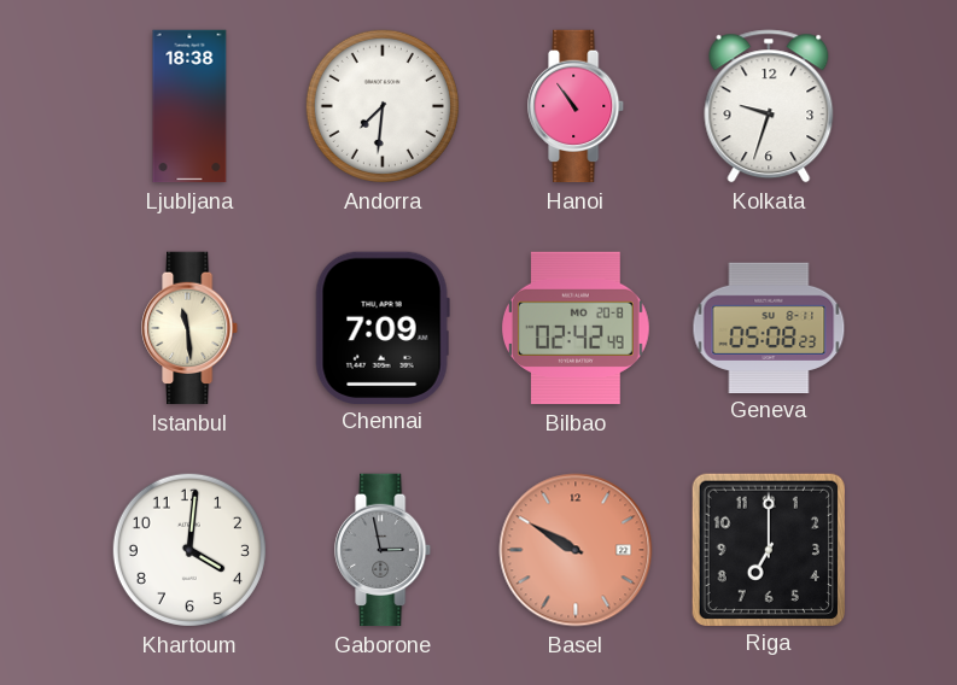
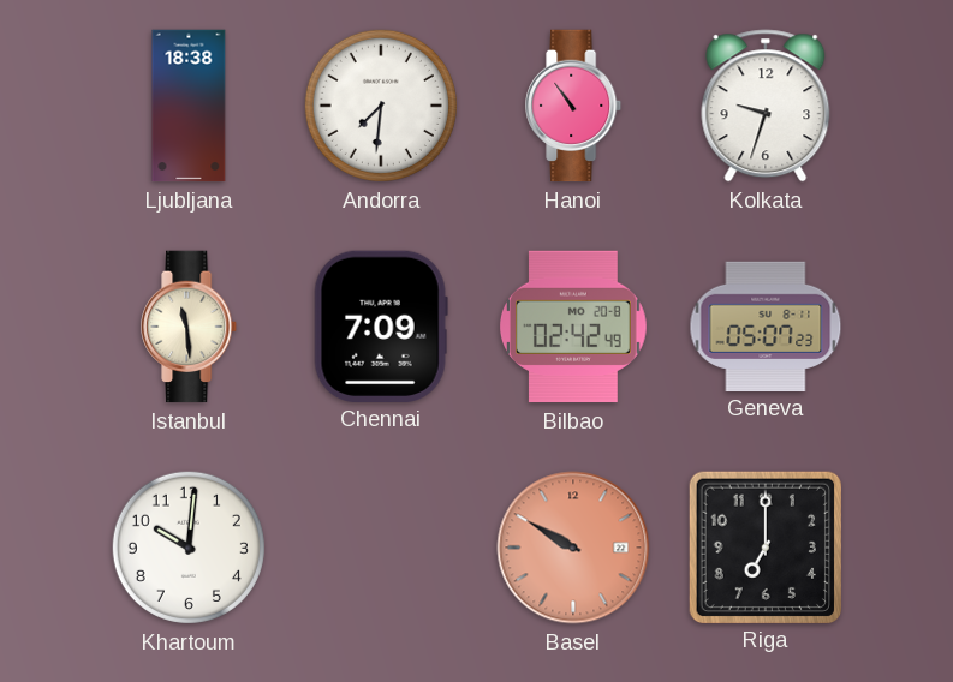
Geneva: 05:08 -> 05:07
Khartoum: 4:01 -> 10:01
Gaborone: 2:58 -> none
